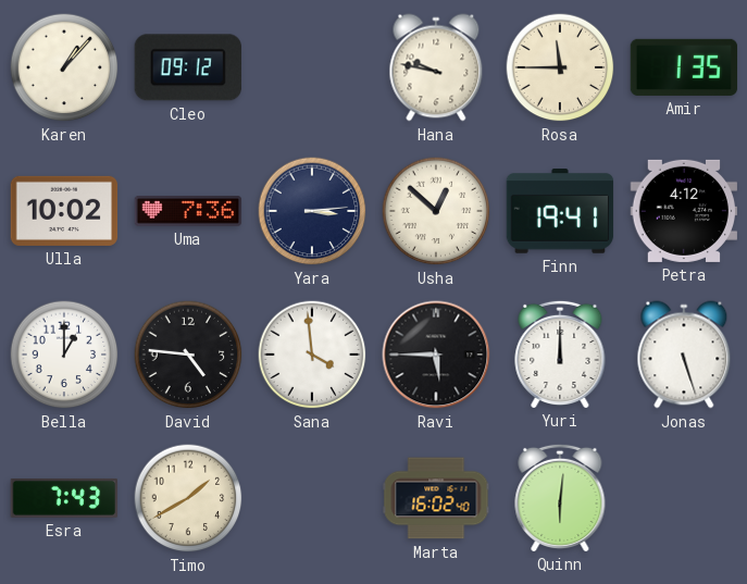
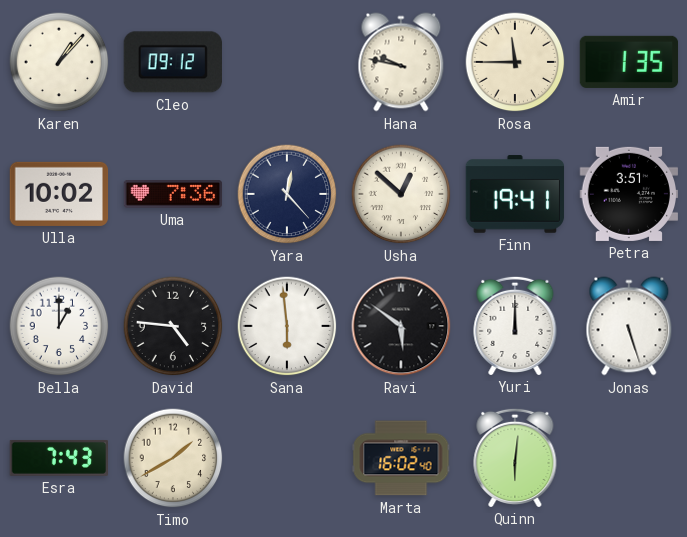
Yara: 3:14 -> 12:23
Petra: 4:12 -> 3:51
Sana: 3:59 -> 5:59
Ravi: 5:45 -> 5:51
